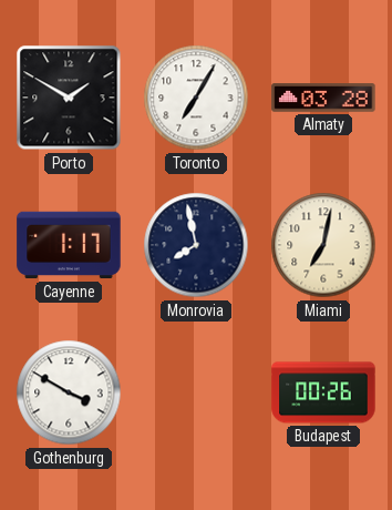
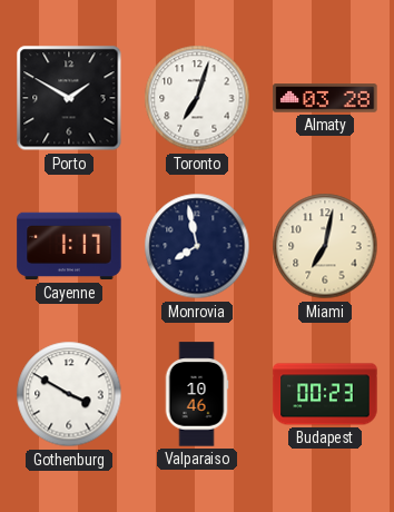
Toronto: 7:05 -> 7:03
Valparaiso: none -> 10:46
Budapest: 00:26 -> 00:23
